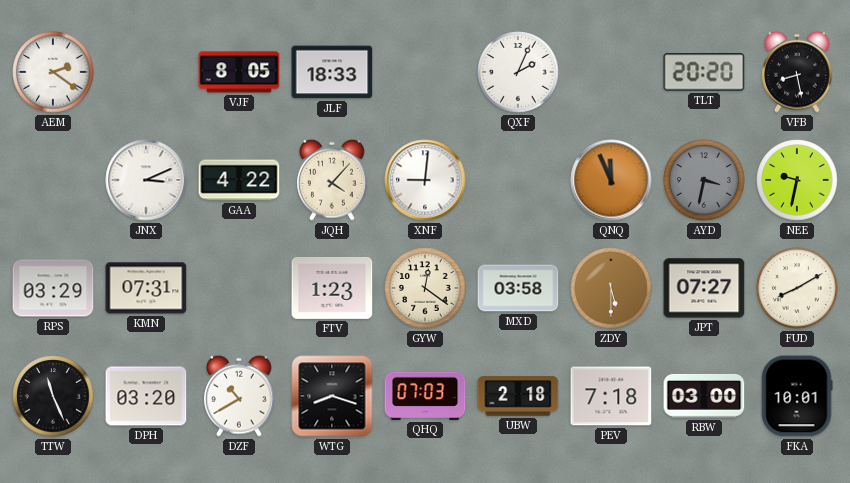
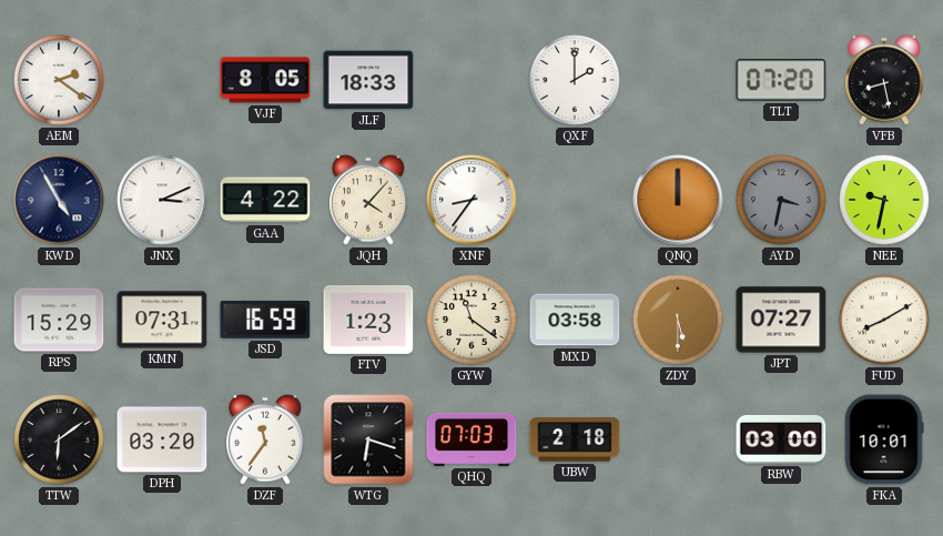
QXF: 2:04 -> 2:00
TLT: 20:20 -> 07:20
KWD: none -> 4:55
XNF: 9:01 -> 8:36
QNQ: 11:56 -> 12:00
RPS: 03:29 -> 15:29
JSD: none -> 16:59
GYW: 12:21 -> 11:21
TTW: 11:26 -> 6:09
DZF: 10:40 -> 11:36
WTG: 8:18 -> 6:18
PEV: 7:18 -> none
